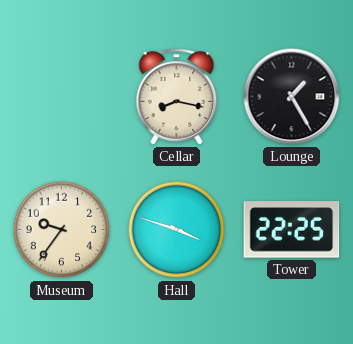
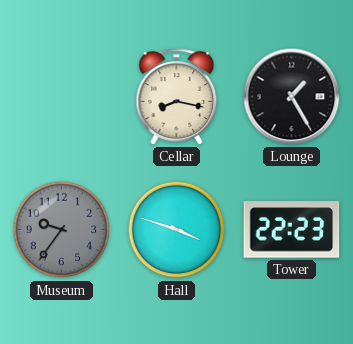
Museum dial: cream -> grey
Tower: 22:25 -> 22:23
